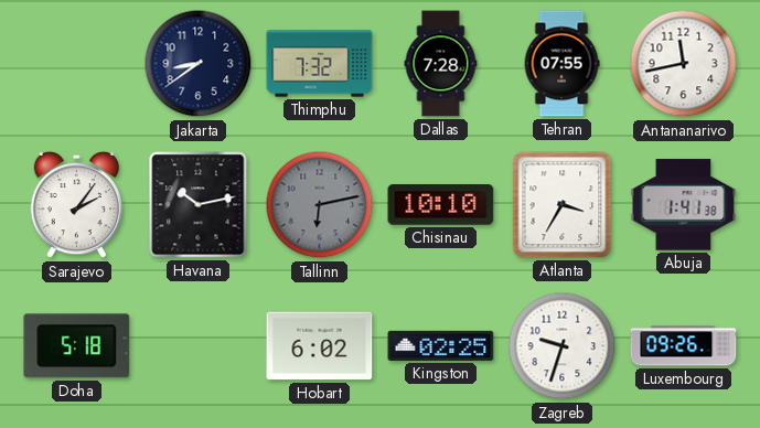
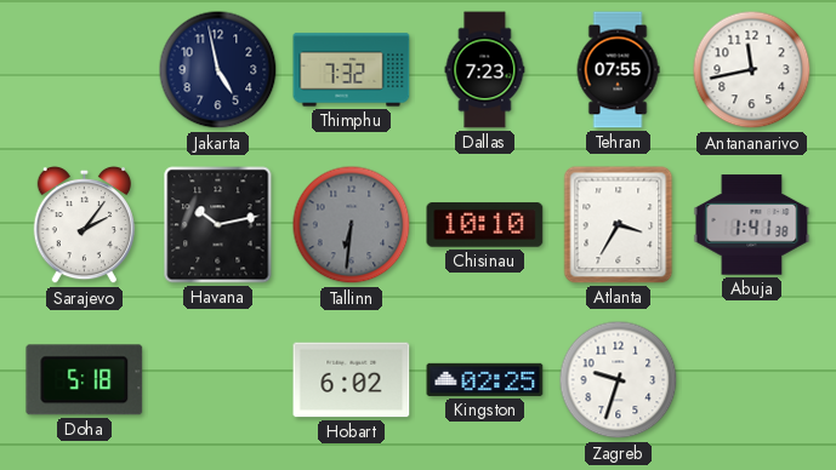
Jakarta: 8:39 -> 4:58
Dallas: 7:28 -> 7:23
Tallinn: 6:13 -> 6:31
Luxembourg: 09:26 -> none
